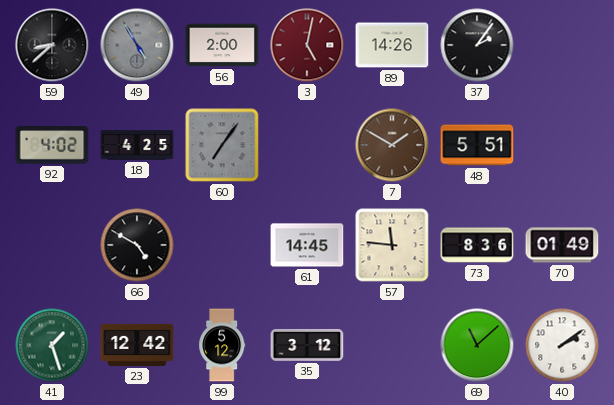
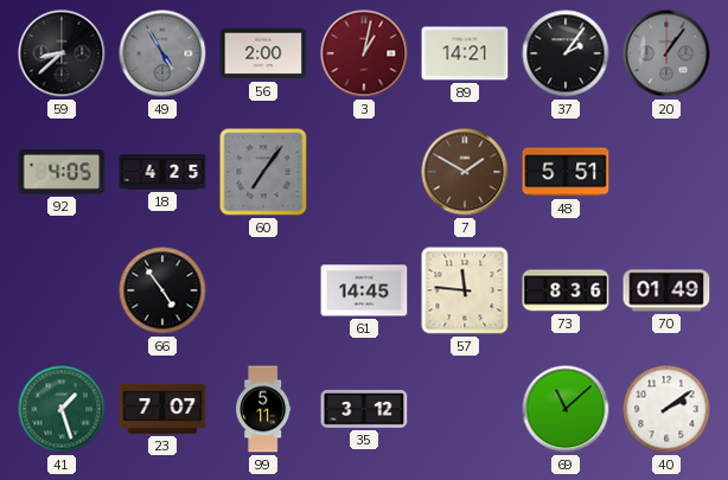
3: 5:02 -> 1:02
89: 14:26 -> 14:21
20: none -> 1:06
92: 4:02 -> 4:05
66: 4:50 -> 4:54
23: 12:42 -> 7:07
99: 5:12 -> 5:11
